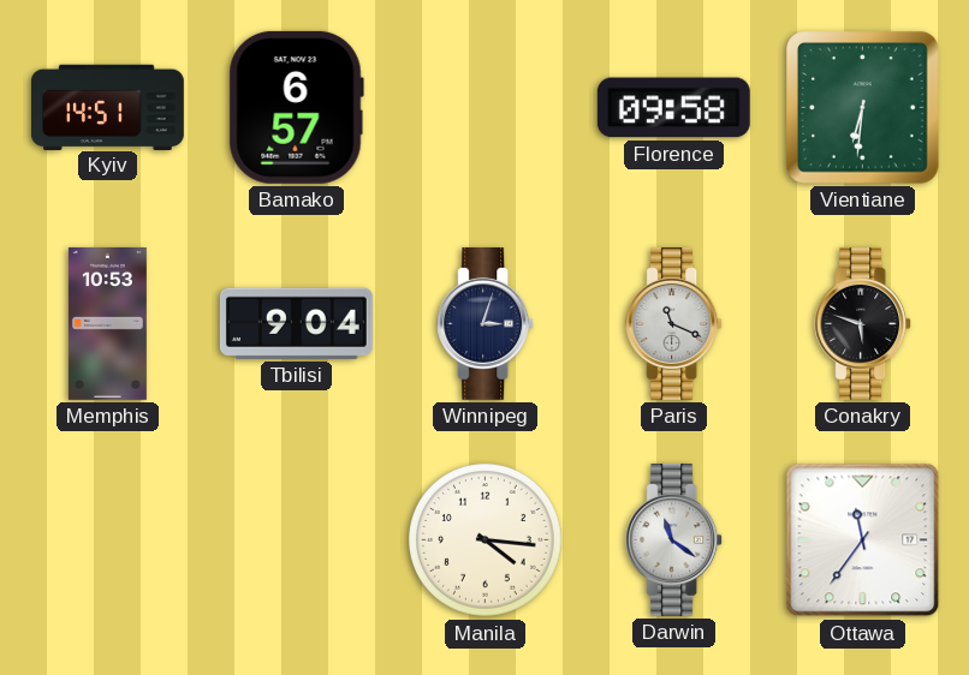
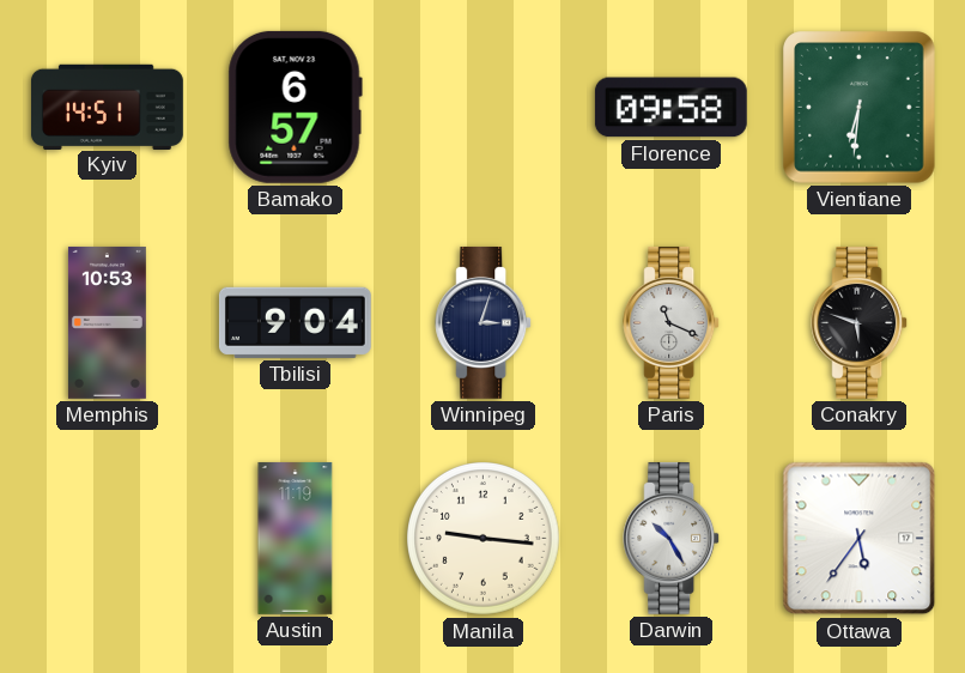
Austin: none -> 11:19
Manila: 4:16 -> 9:16
Darwin: 11:21 -> 10:25
Ottawa: 11:36 -> 5:36
